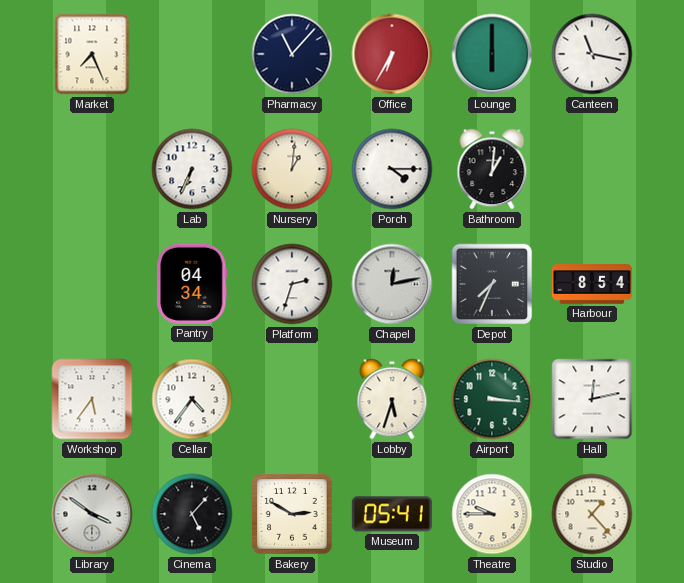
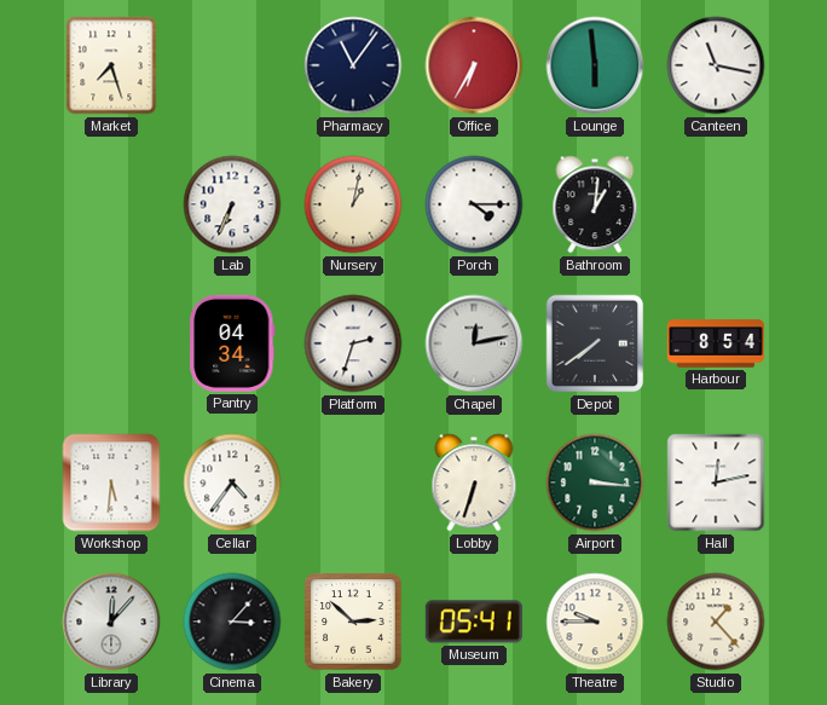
Market: 7:26 -> 7:27
Pharmacy: 11:07 -> 11:06
Lounge: 6:00 -> 5:59
Nursery: 1:01 -> 1:02
Depot: 7:34 -> 7:39
Workshop: 5:36 -> 5:31
Lobby: 5:33 -> 6:33
Library: 3:51 -> 12:07
Cinema: 5:07 -> 3:07
Bakery: 2:50 -> 2:52
